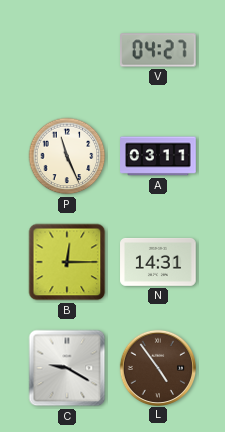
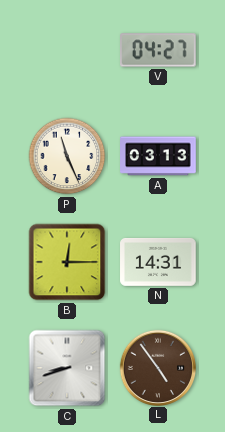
A: 03:11 -> 03:13
C: 9:20 -> 8:42
